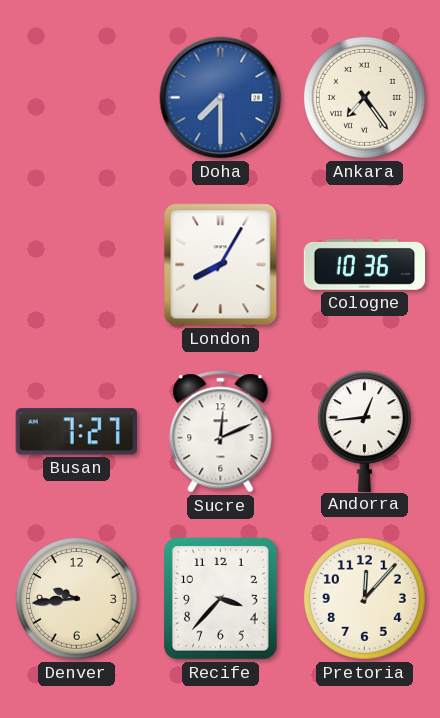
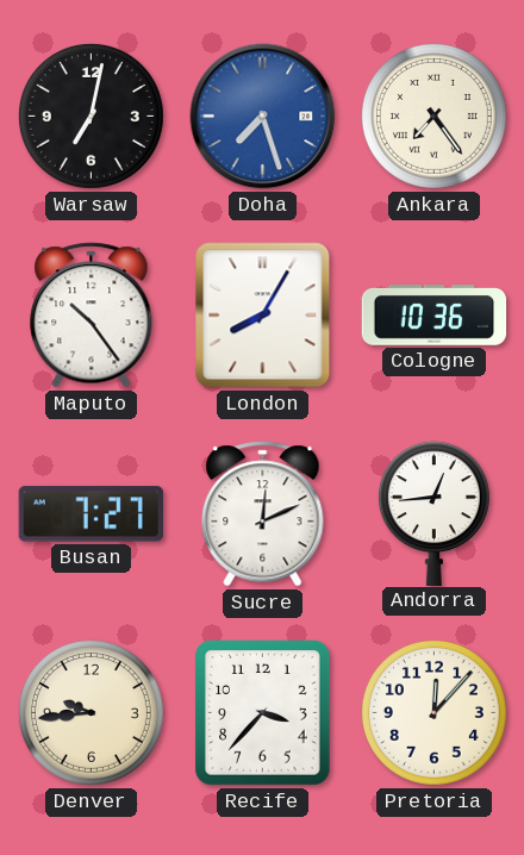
Warsaw: none -> 7:02
Doha: 7:30 -> 7:27
Maputo: none -> 10:24
